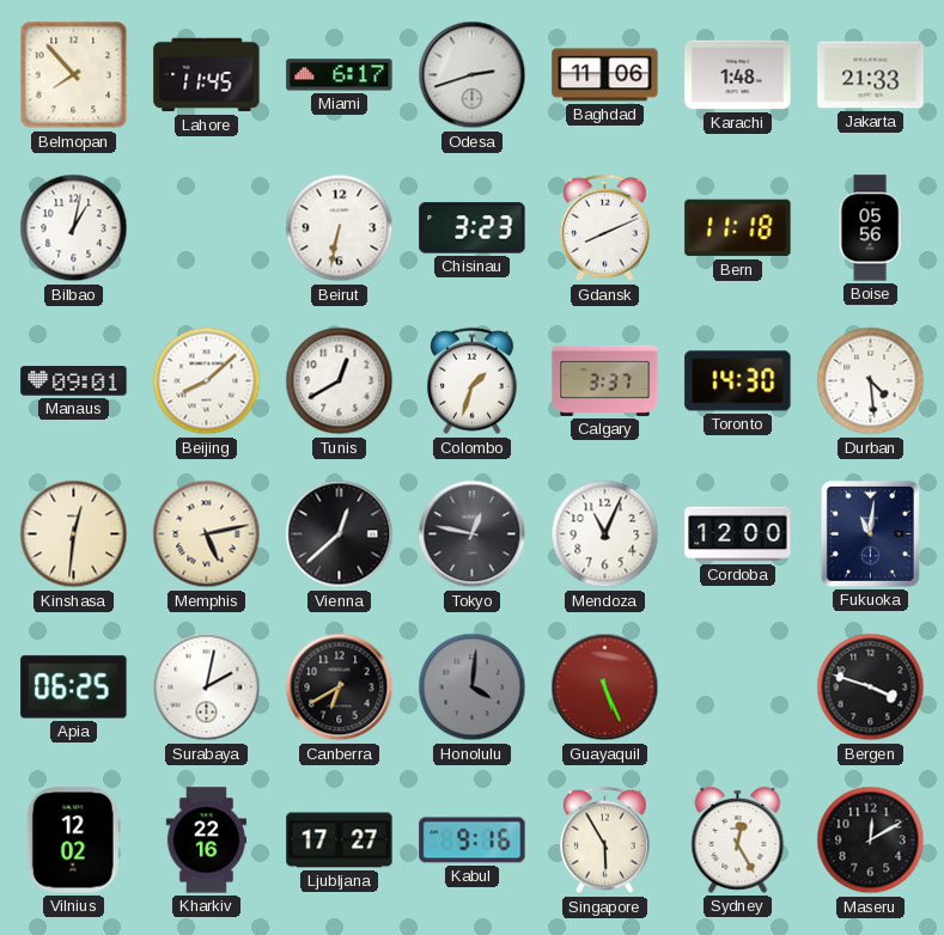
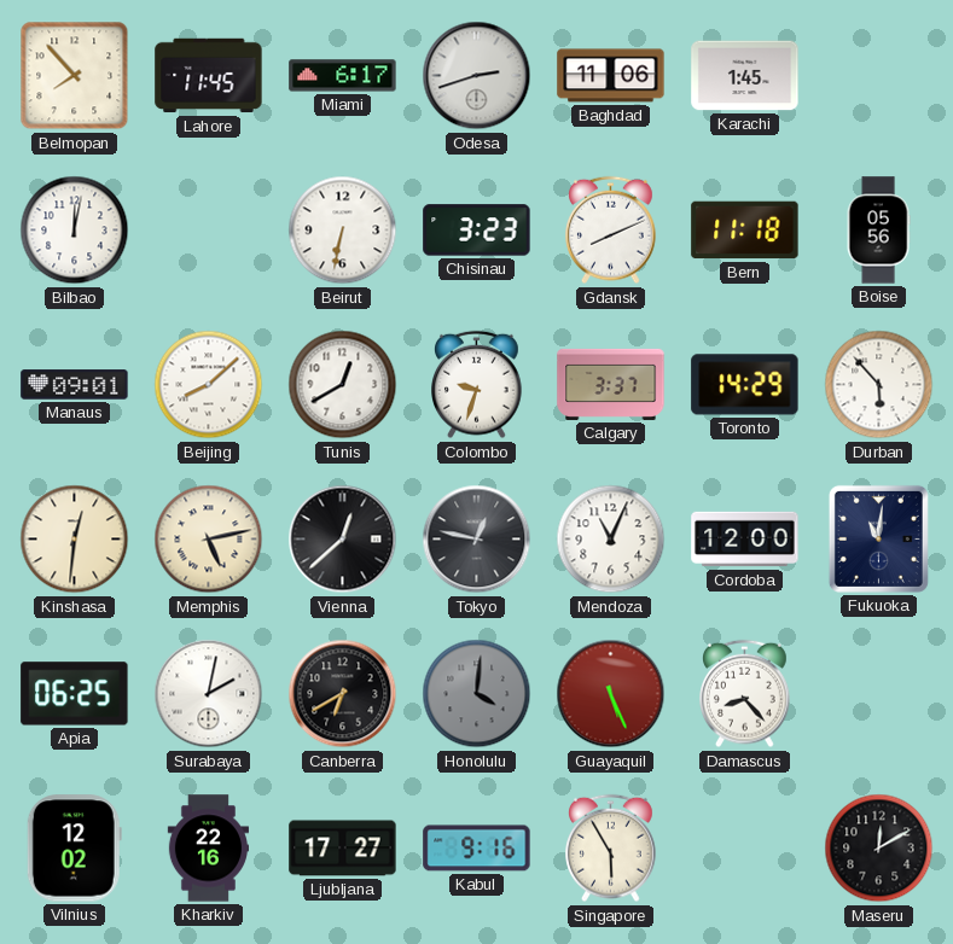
Karachi: 1:48 -> 1:45
Jakarta: 21:33 -> none
Bilbao: 1:02 -> 12:02
Colombo: 1:33 -> 9:33
Toronto: 14:30 -> 14:29
Durban: 4:29 -> 5:53
Damascus: none -> 8:23
Bergen: 3:48 -> none
Sydney: 12:25 -> none
